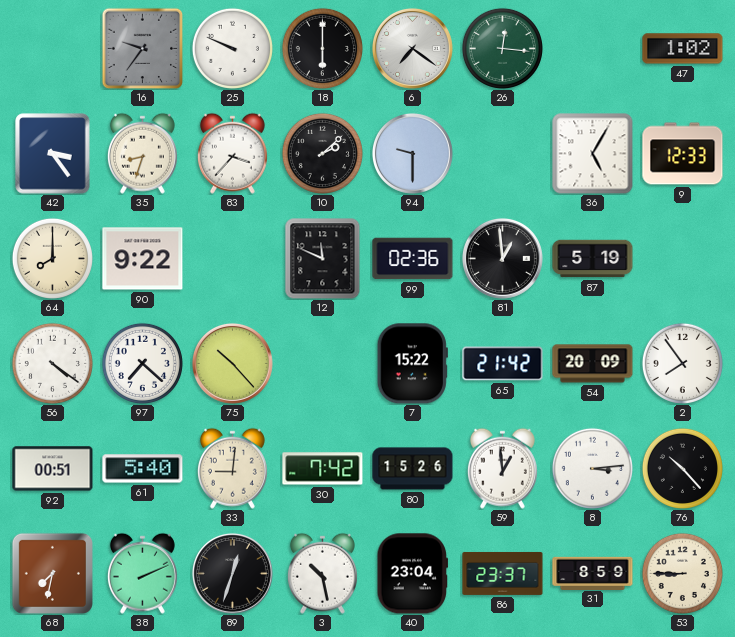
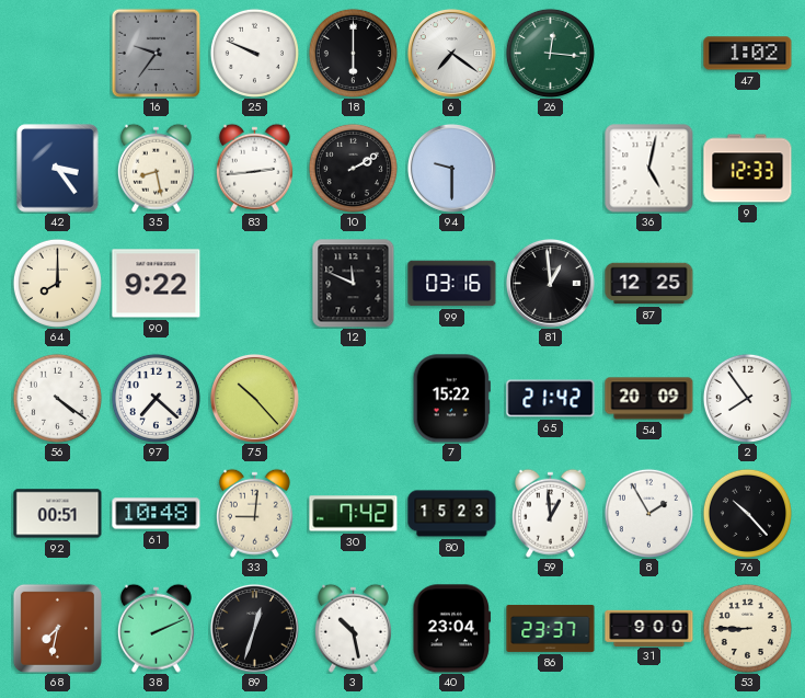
35: 8:33 -> 8:28
83: 3:37 -> 2:44
10: 2:08 -> 2:10
36: 5:05 -> 5:02
99: 02:36 -> 03:16
87: 5:19 -> 12:25
61: 5:40 -> 10:48
80: 15:26 -> 15:23
8: 3:14 -> 1:55
31: 8:59 -> 9:00
